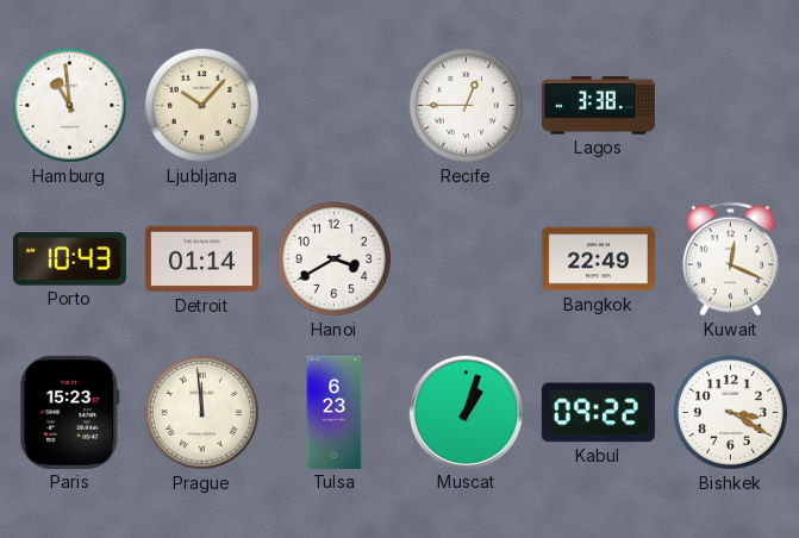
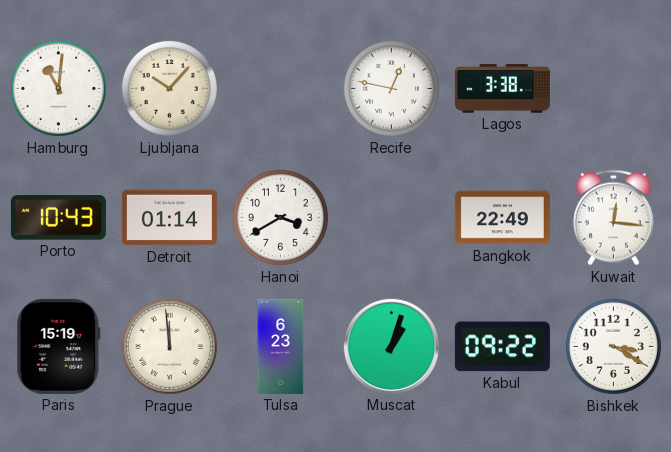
Hamburg: 10:59 -> 11:01
Recife: 12:45 -> 12:47
Kuwait: 12:19 -> 12:16
Paris: 15:23 -> 15:19
